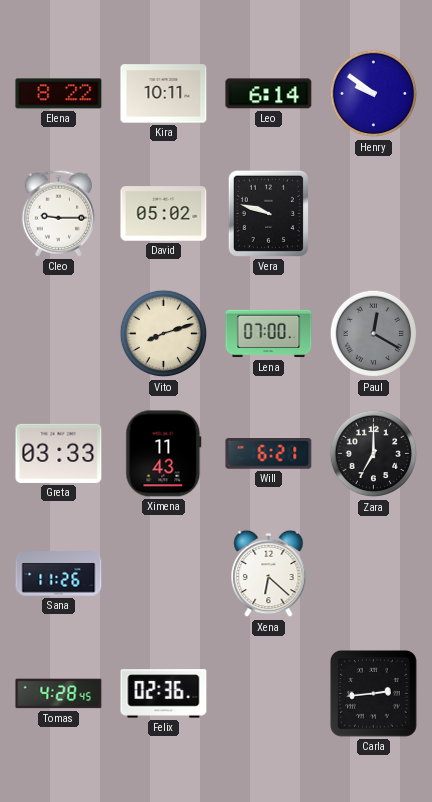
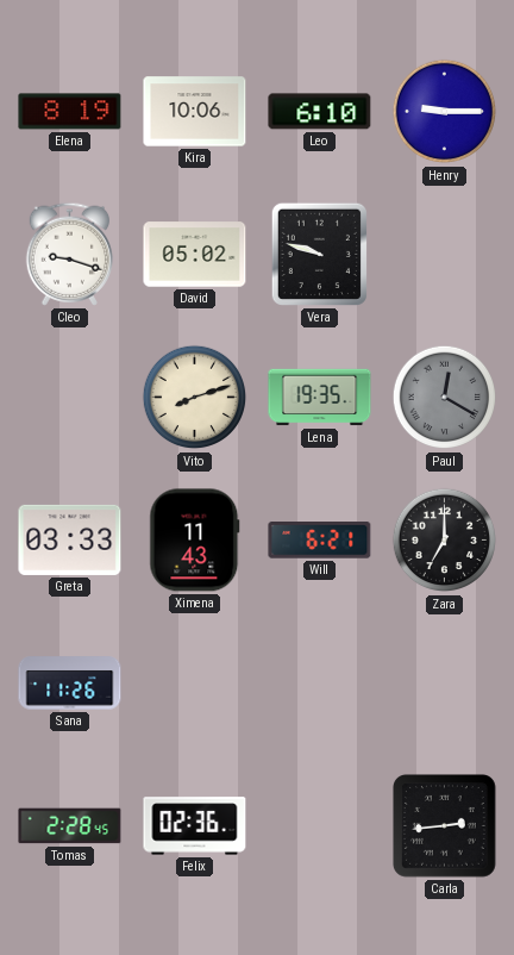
Elena: 8:22 -> 8:19
Kira: 10:11 -> 10:06
Leo: 6:14 -> 6:10
Henry: 9:51 -> 9:15
Cleo: 9:15 -> 9:18
Lena: 07:00 -> 19:35
Xena: 6:22 -> none
Tomas: 4:28 -> 2:28
